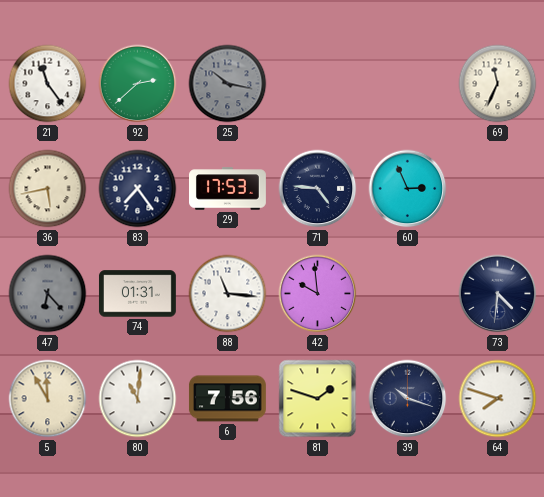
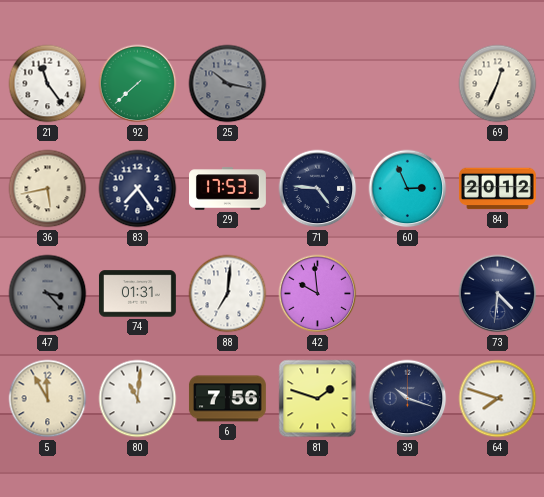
92: 2:38 -> 7:38
69: 11:34 -> 12:34
84: none -> 20:12
47: 6:23 -> 3:23
88: 11:16 -> 7:01
